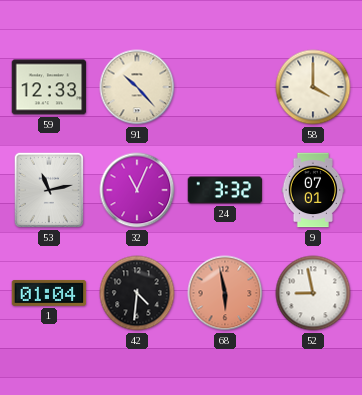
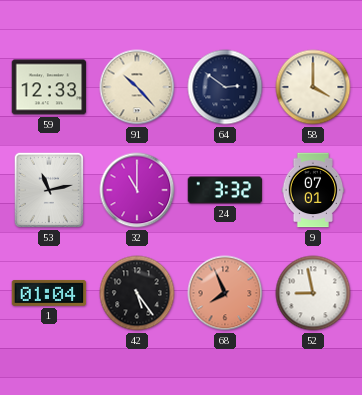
64: none -> 2:51
32: 11:04 -> 11:00
42: 4:31 -> 5:24
68: 5:58 -> 7:56
